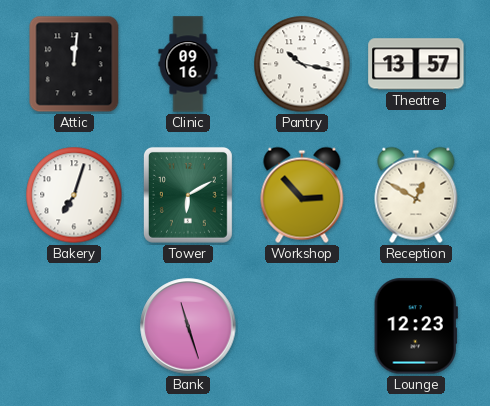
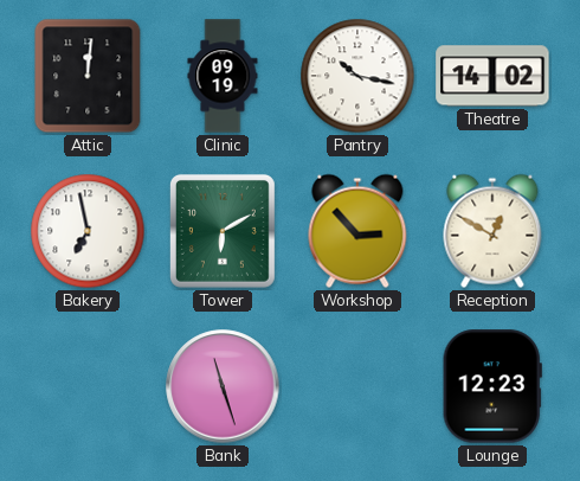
Clinic: 09:16 -> 09:19
Theatre: 13:57 -> 14:02
Bakery: 7:03 -> 6:58
